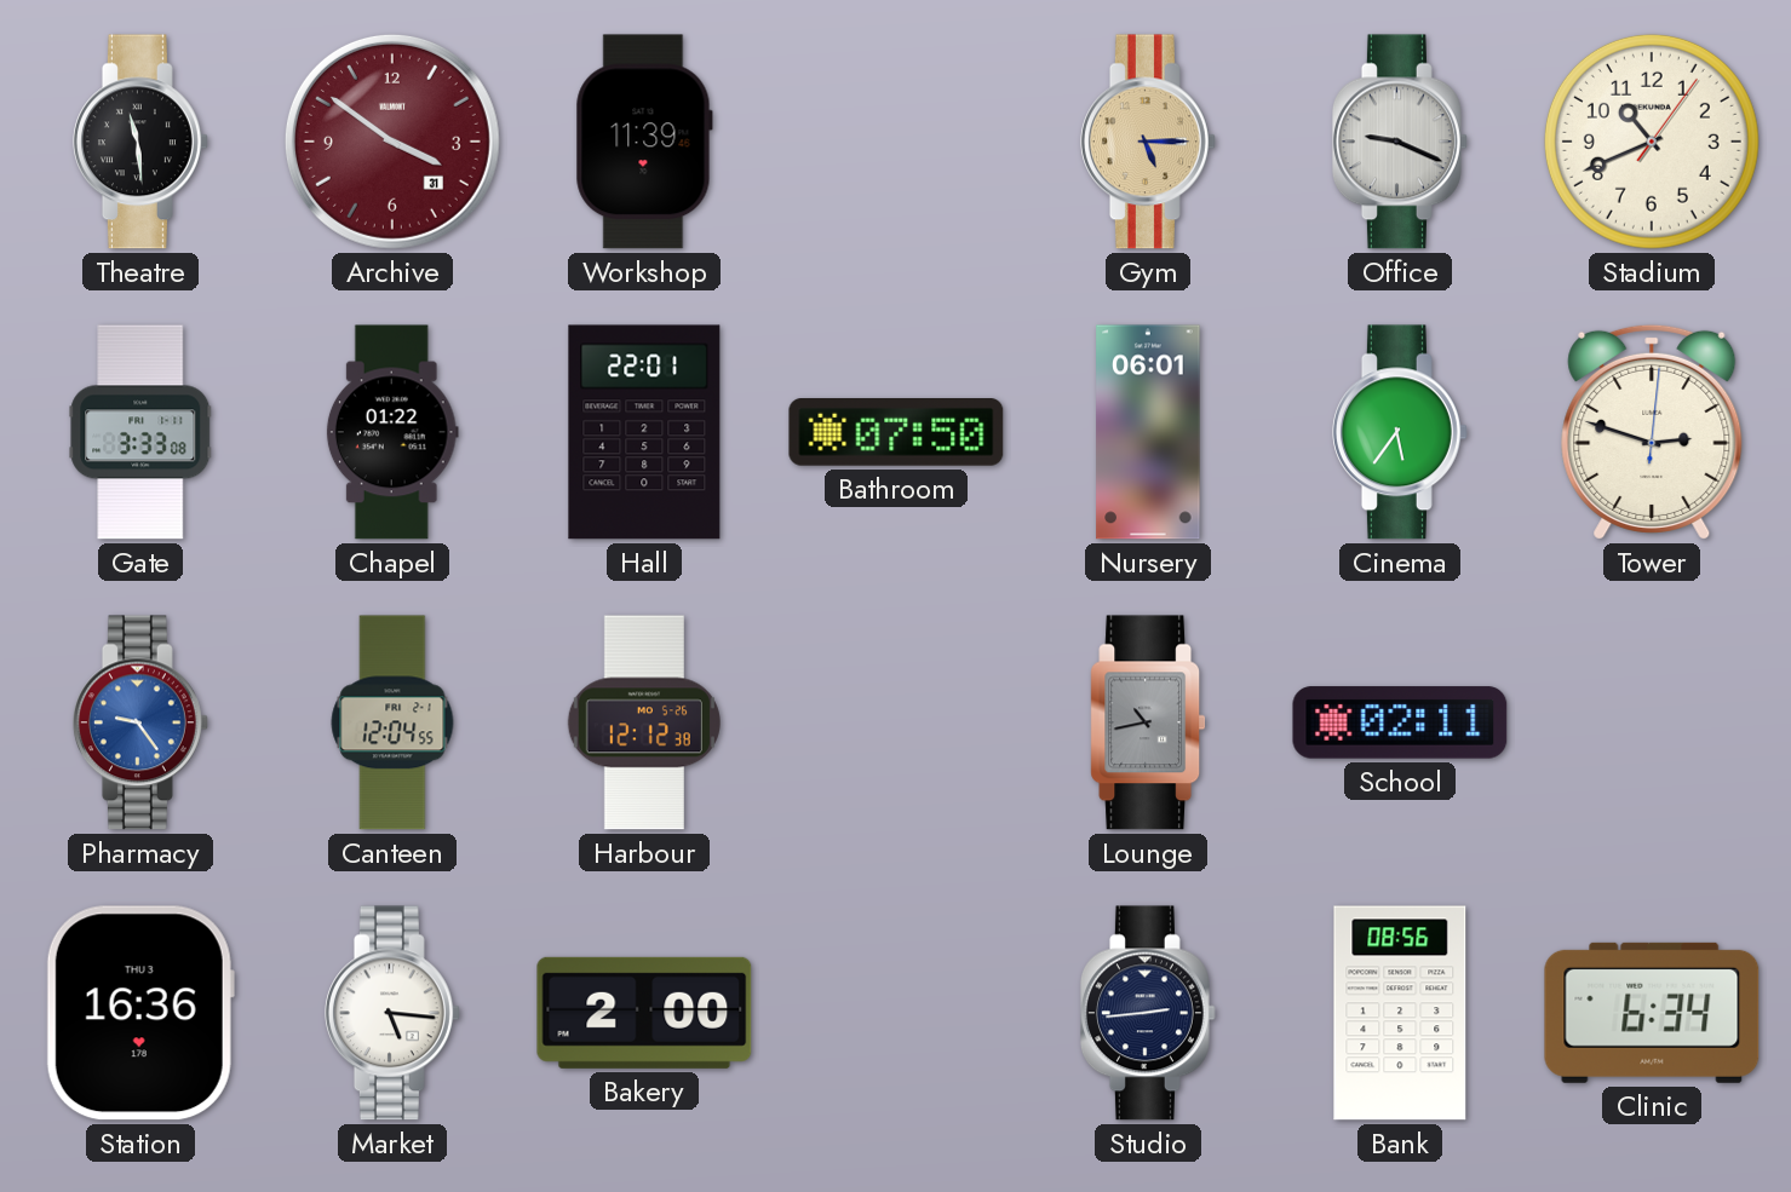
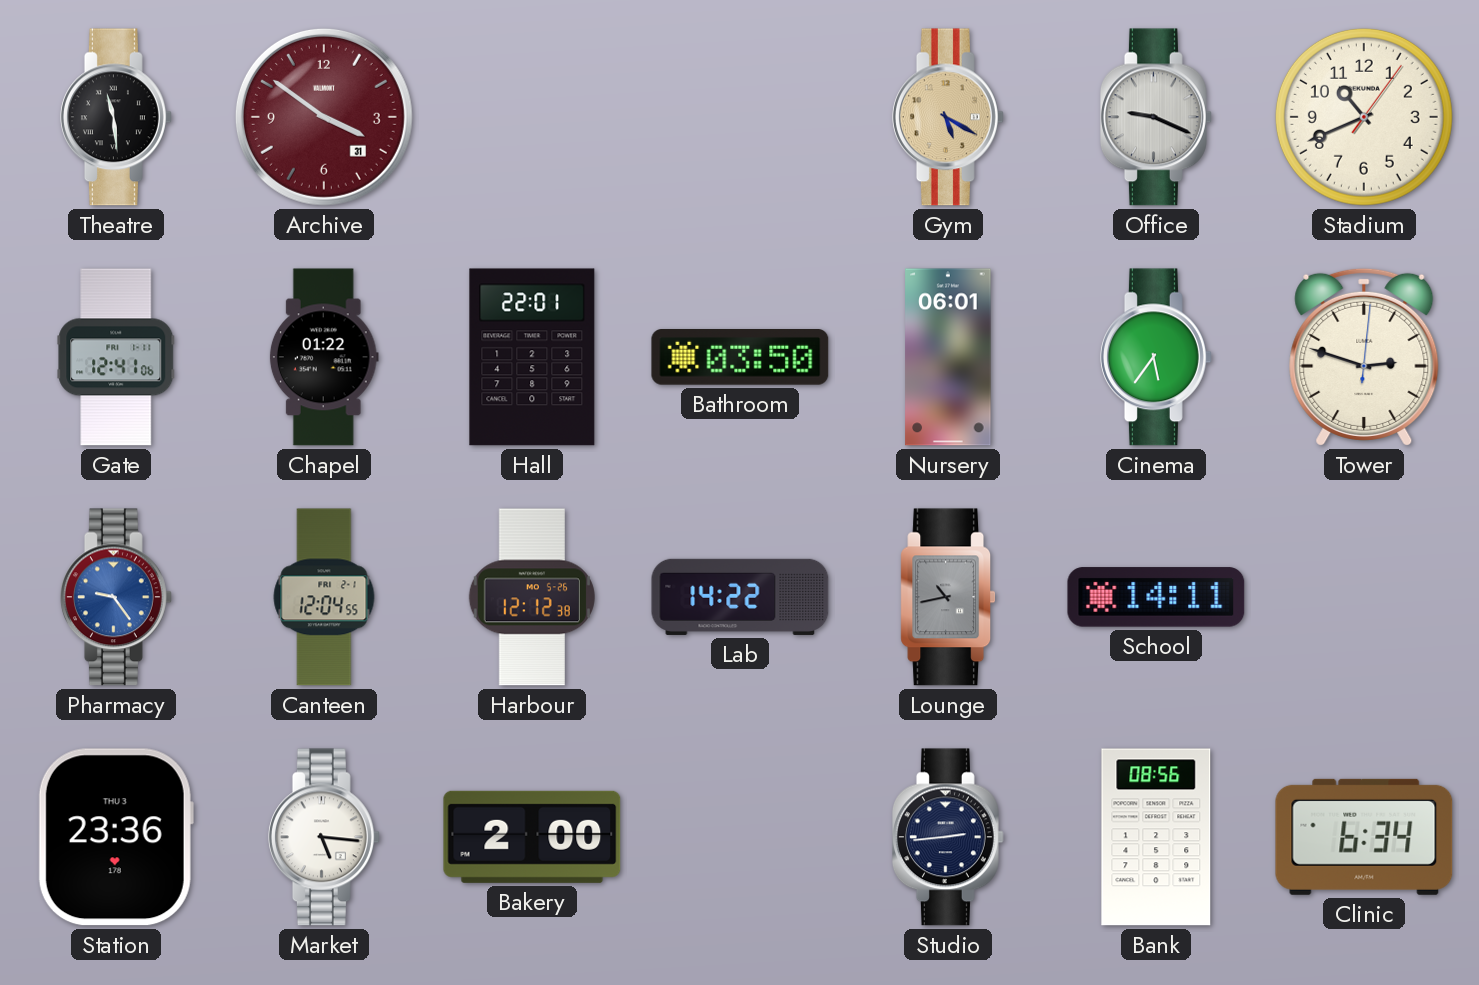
Workshop: 11:39 -> none
Gym: 5:15 -> 5:20
Gate: 3:33 -> 12:41
Bathroom: 07:50 -> 03:50
Lab: none -> 14:22
School: 02:11 -> 14:11
Station: 16:36 -> 23:36
